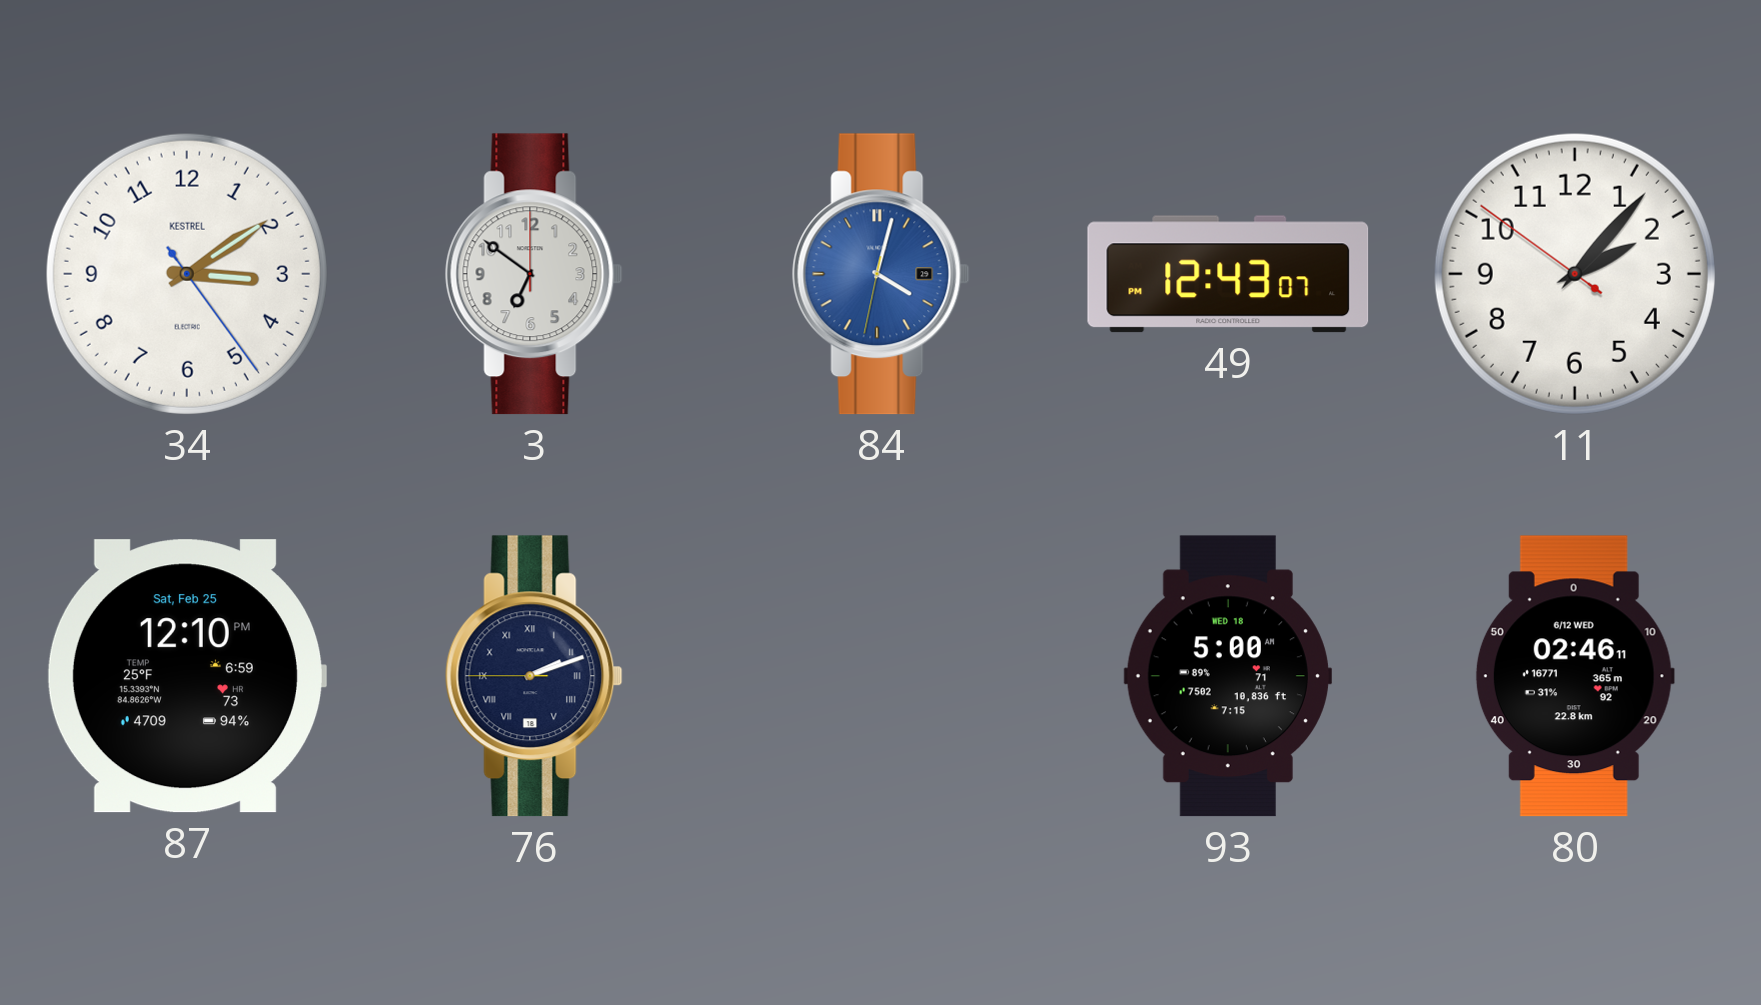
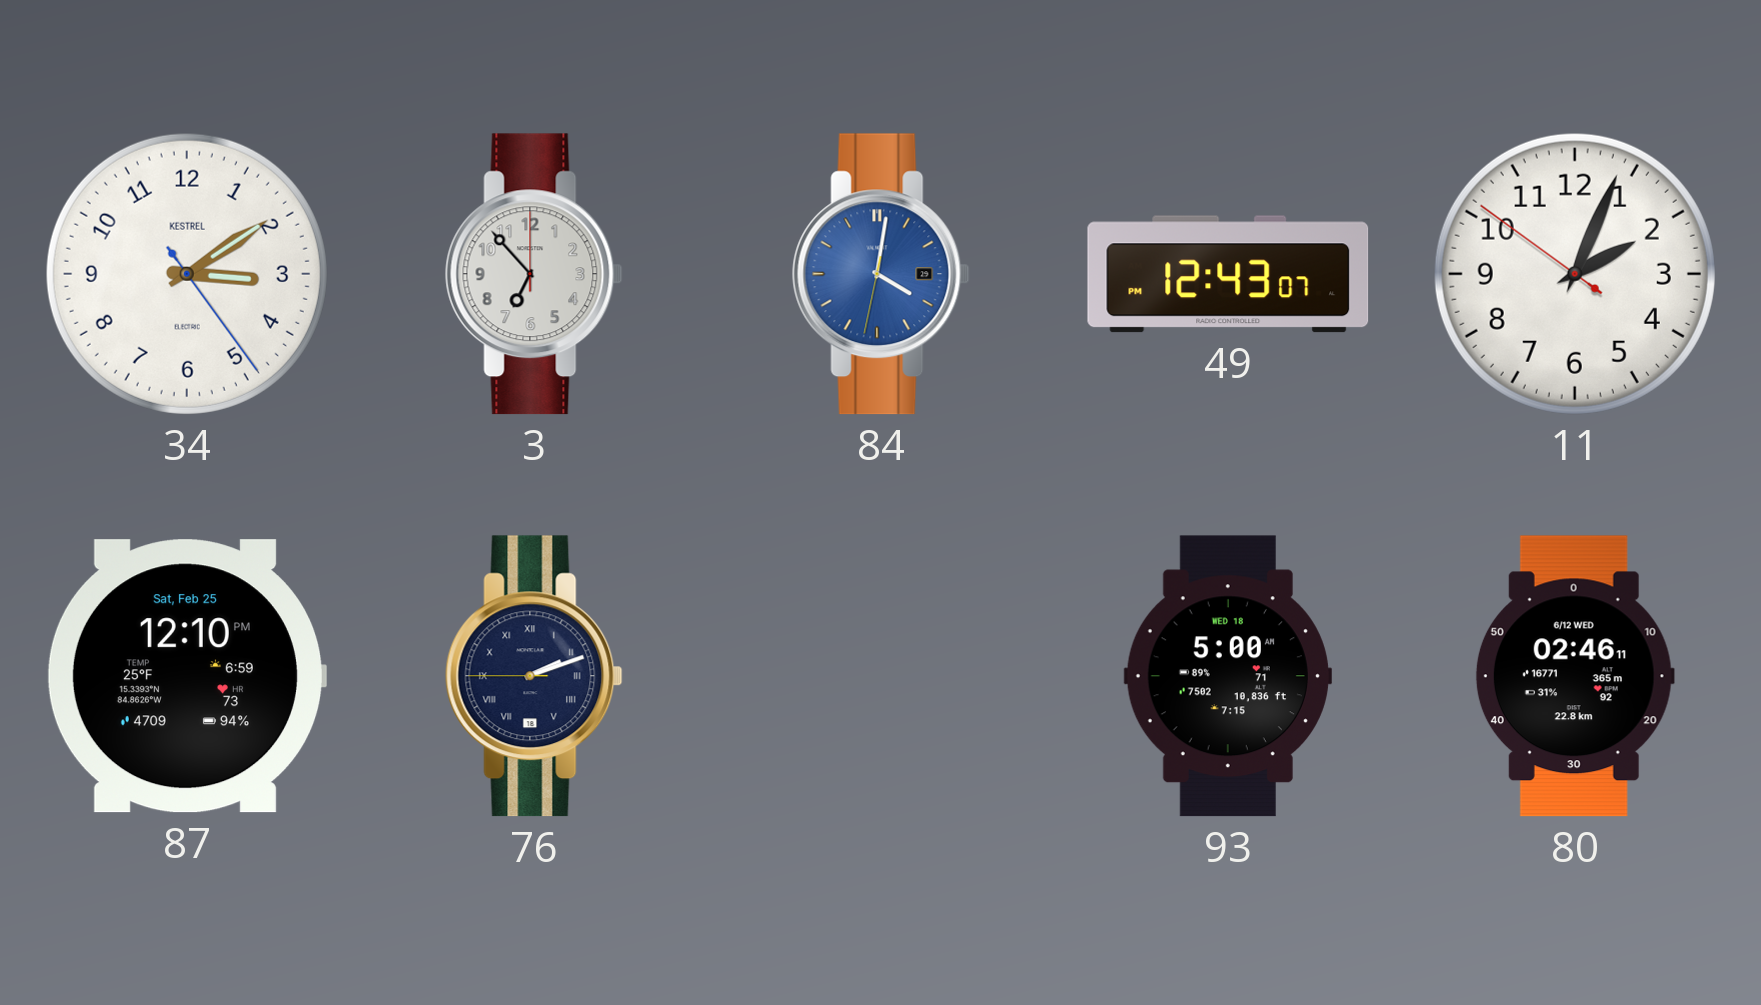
3: 6:51 -> 6:53
84: 4:02 -> 4:01
11: 2:06 -> 2:03
